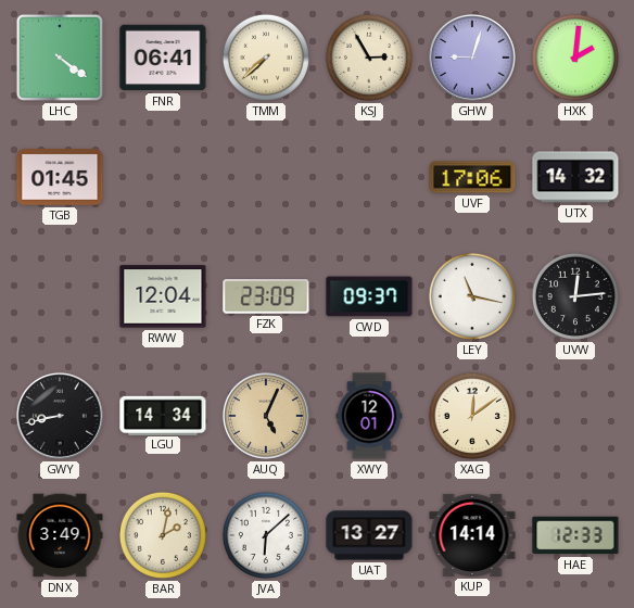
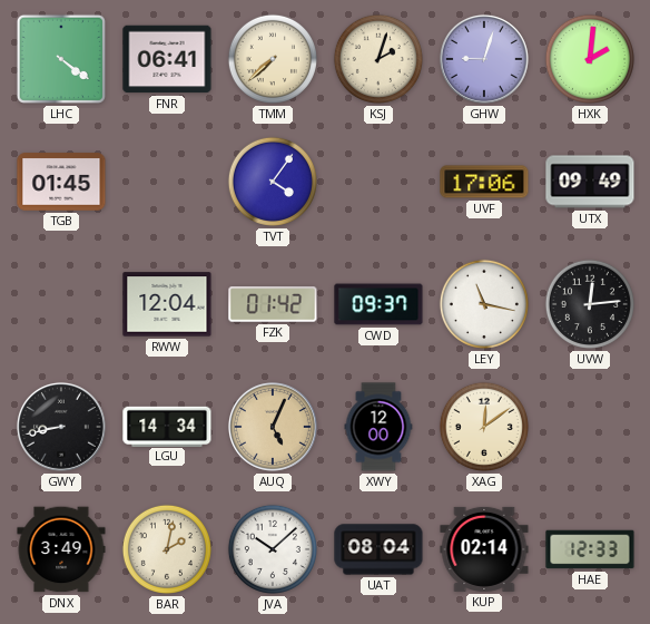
KSJ: 2:55 -> 2:03
TVT: none -> 4:06
UTX: 14:32 -> 09:49
FZK: 23:09 -> 01:42
XWY: 12:01 -> 12:00
JVA: 6:08 -> 10:08
UAT: 13:27 -> 08:04
KUP: 14:14 -> 02:14
